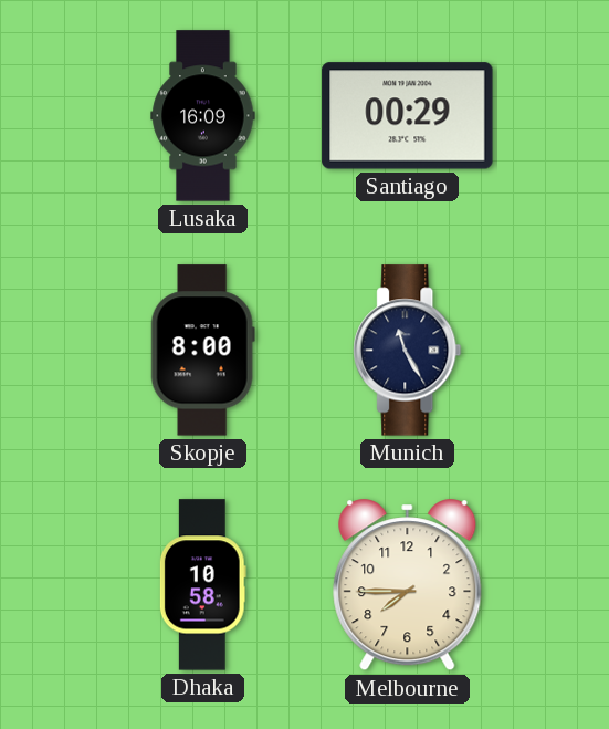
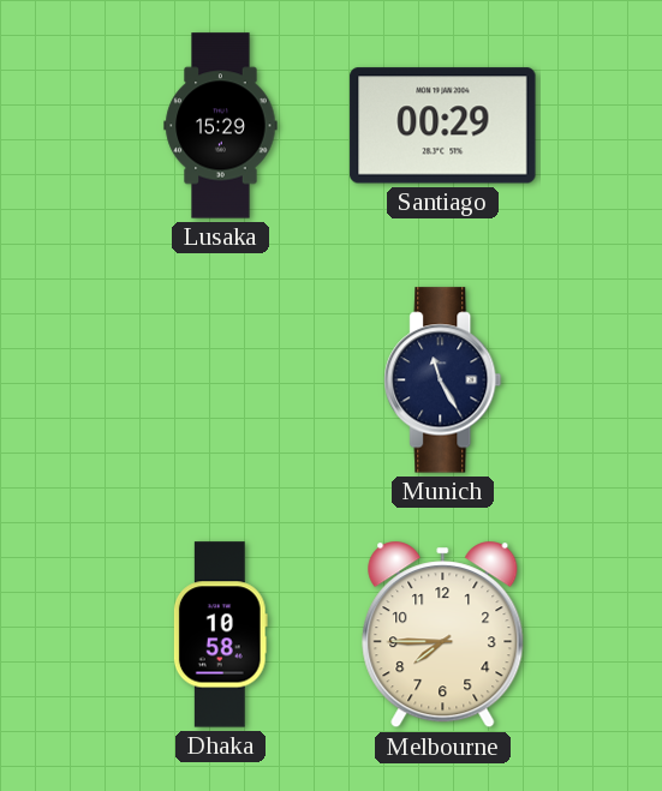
Lusaka: 16:09 -> 15:29
Skopje: 8:00 -> none
